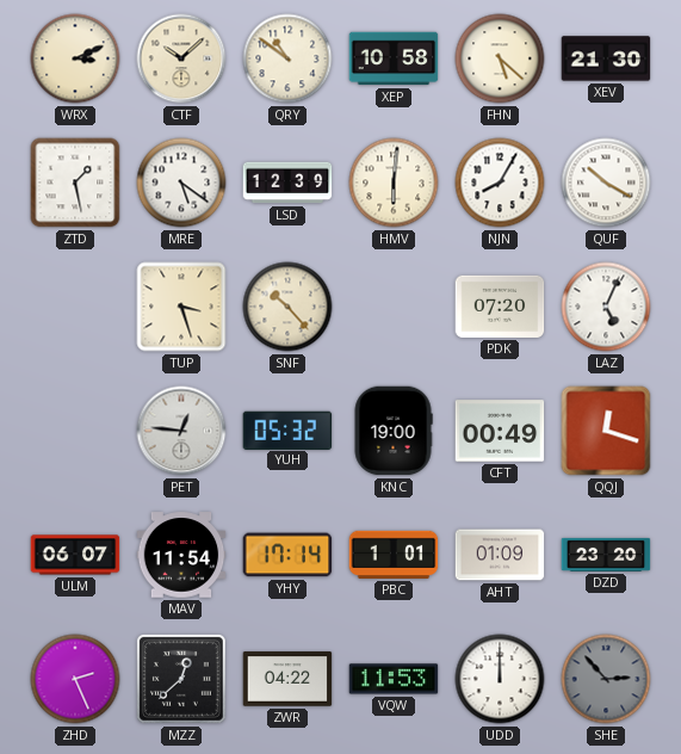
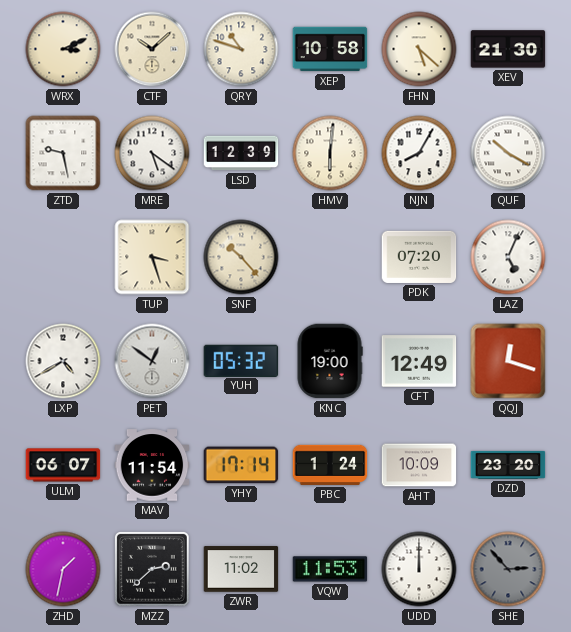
QRY: 10:51 -> 10:48
ZTD: 1:28 -> 9:28
LXP: none -> 4:40
PET: 12:46 -> 12:51
CFT: 00:49 -> 12:49
PBC: 1:01 -> 1:24
AHT: 01:09 -> 10:09
ZHD: 2:26 -> 1:32
MZZ: 12:38 -> 2:38
ZWR: 04:22 -> 11:02
